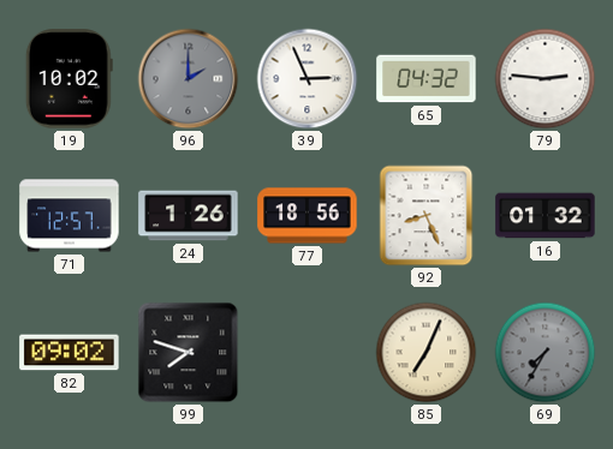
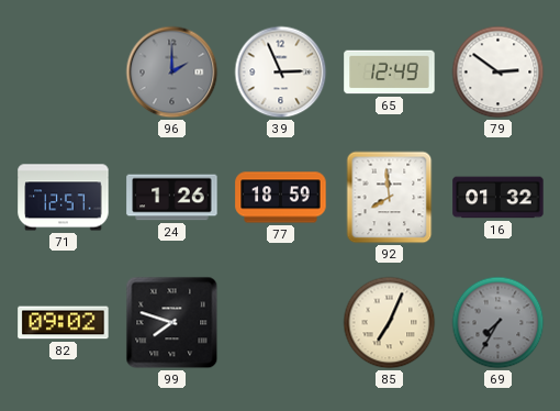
19: 10:02 -> none
65: 04:32 -> 12:49
79: 2:46 -> 2:51
77: 18:56 -> 18:59
92: 8:26 -> 7:59
